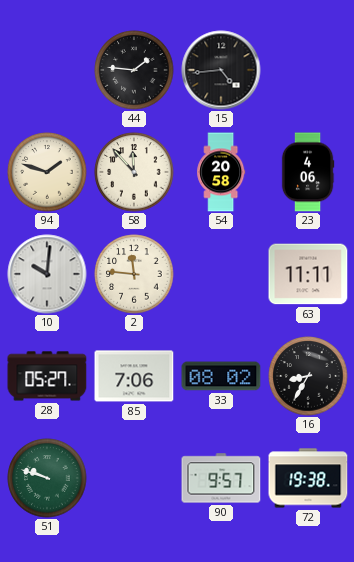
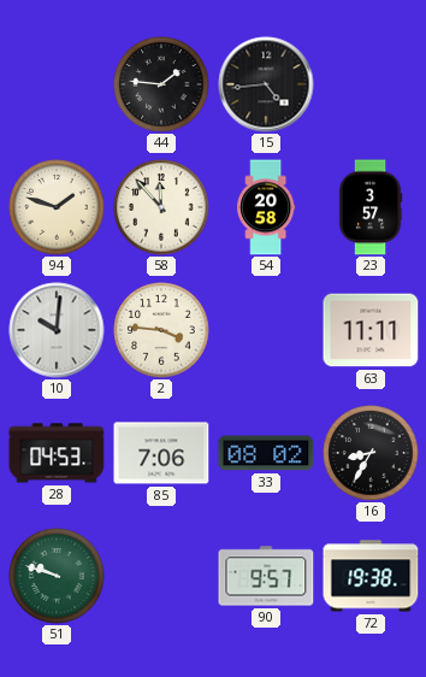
23: 4:06 -> 3:57
2: 11:46 -> 3:46
28: 05:27 -> 04:53
